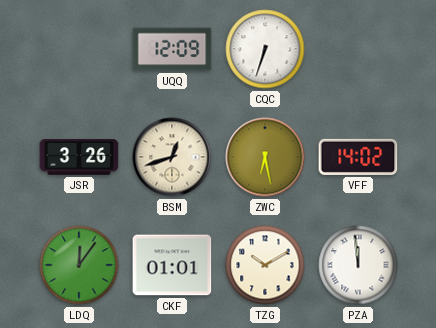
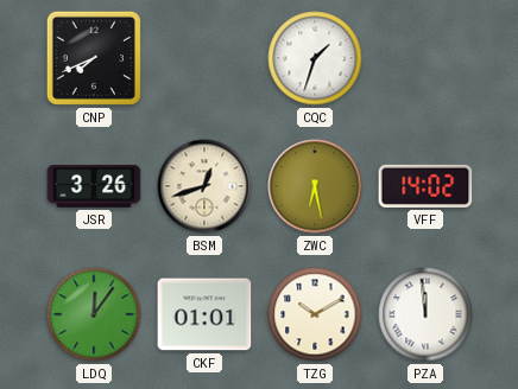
CNP: none -> 7:41
UQQ: 12:09 -> none
CQC: 6:33 -> 1:33
